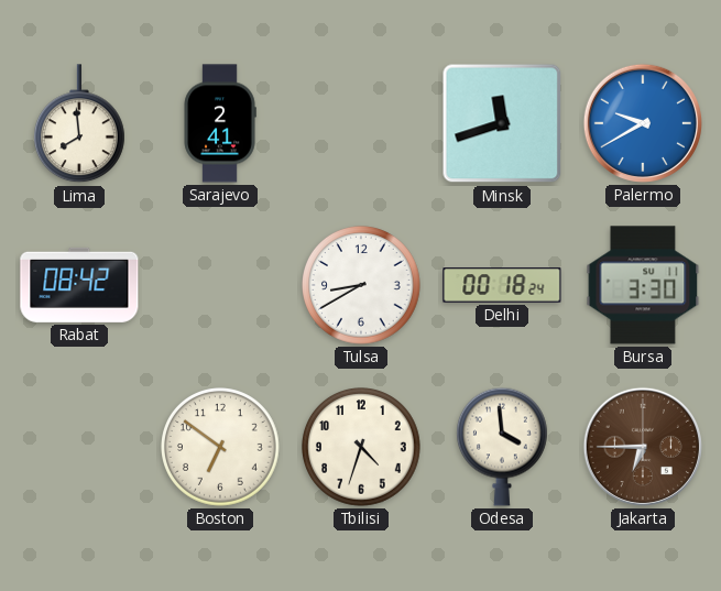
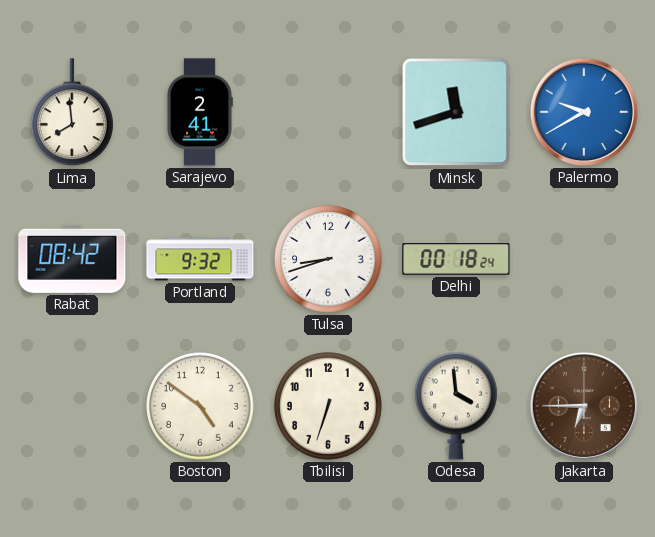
Portland: none -> 9:32
Tulsa: 8:40 -> 8:42
Bursa: 3:30 -> none
Boston: 6:51 -> 4:51
Tbilisi: 4:33 -> 6:33
